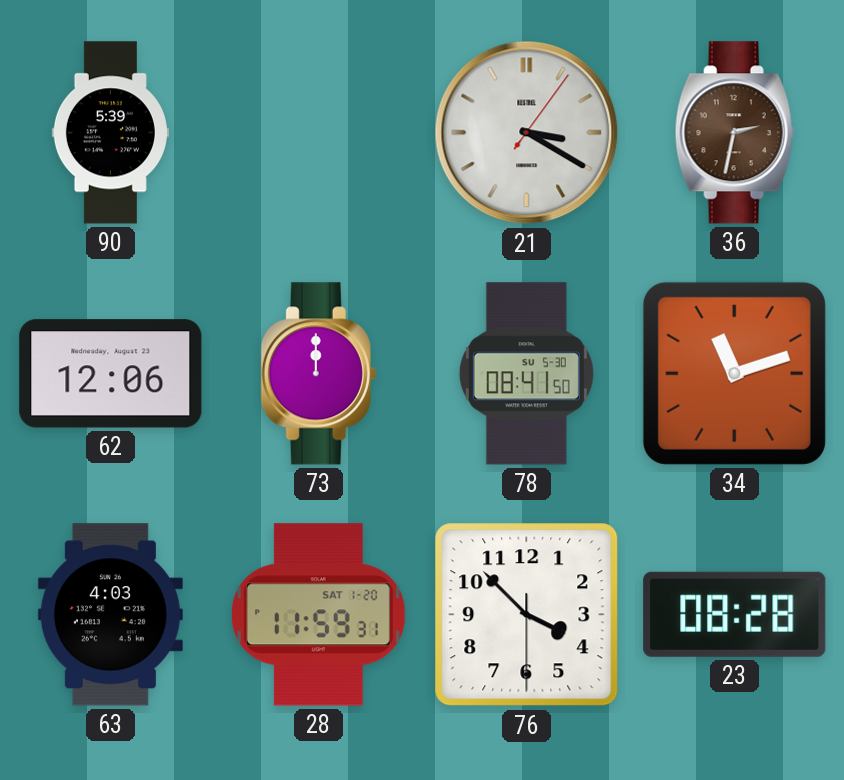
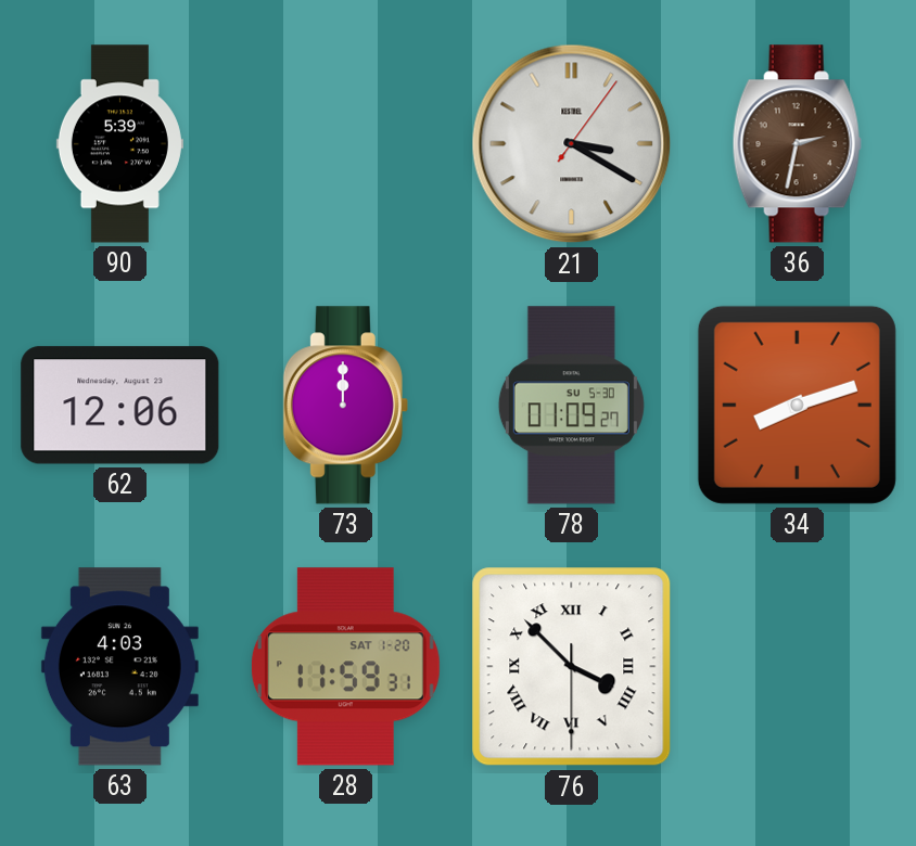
78: 08:41 -> 01:09
34: 11:12 -> 8:12
76 numerals: Arabic -> Roman
23: 08:28 -> none
